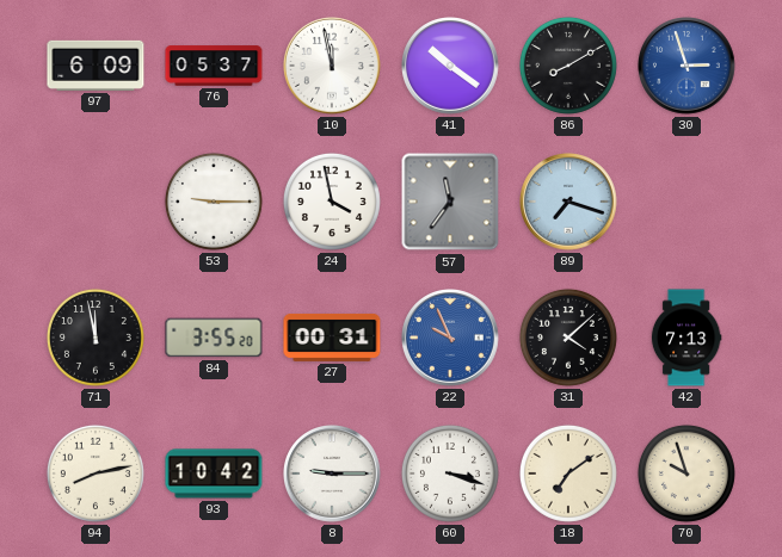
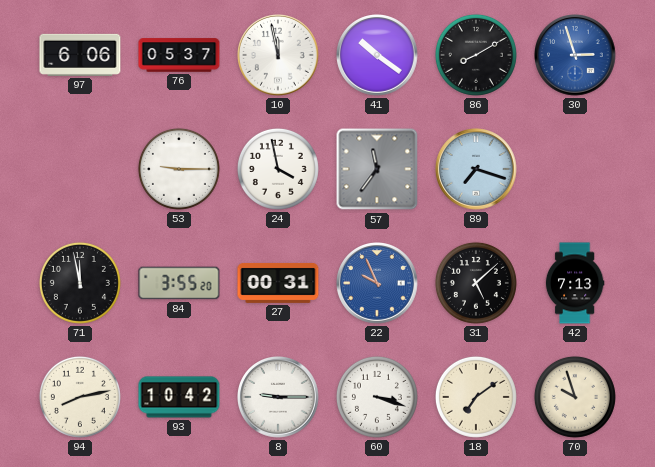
97: 6:09 -> 6:06
31: 4:08 -> 5:08
